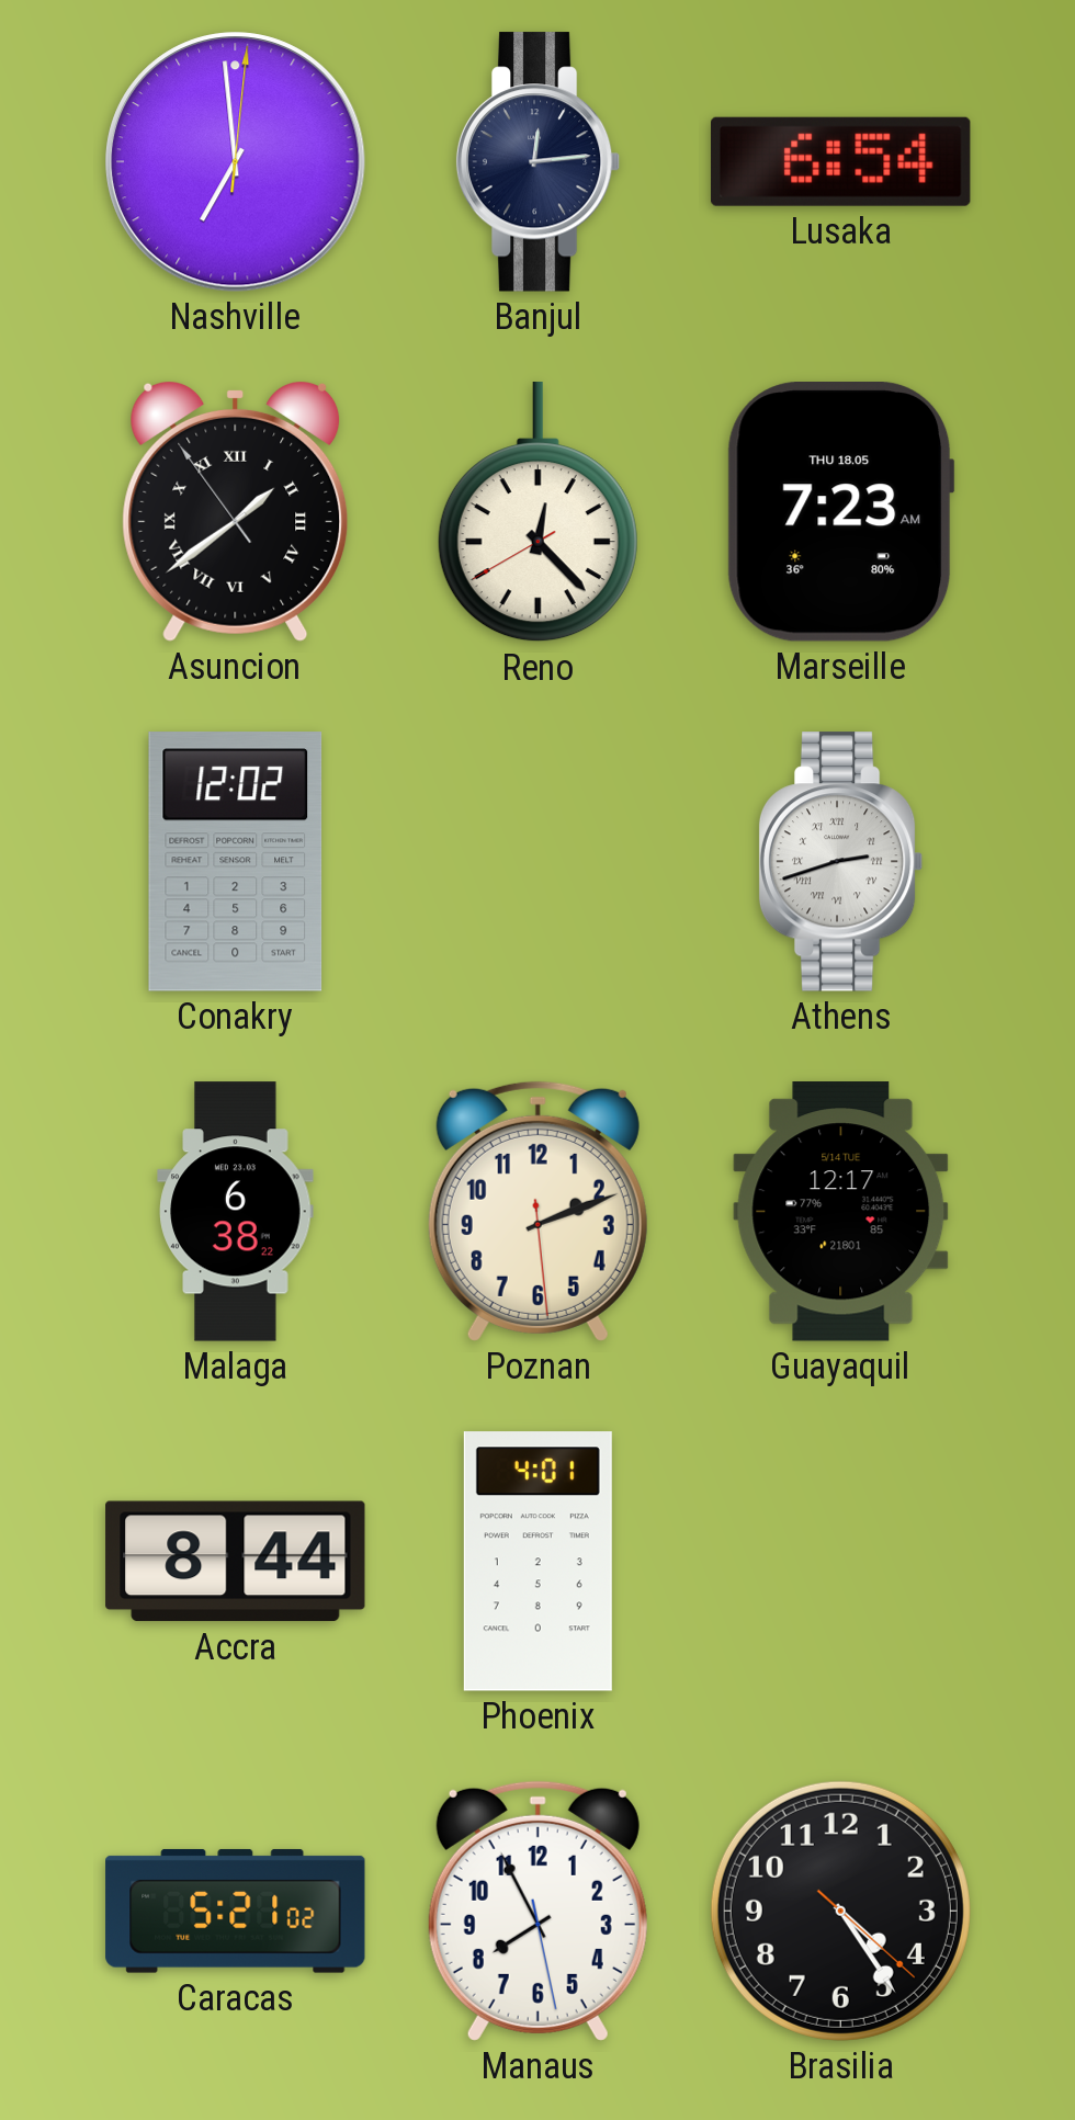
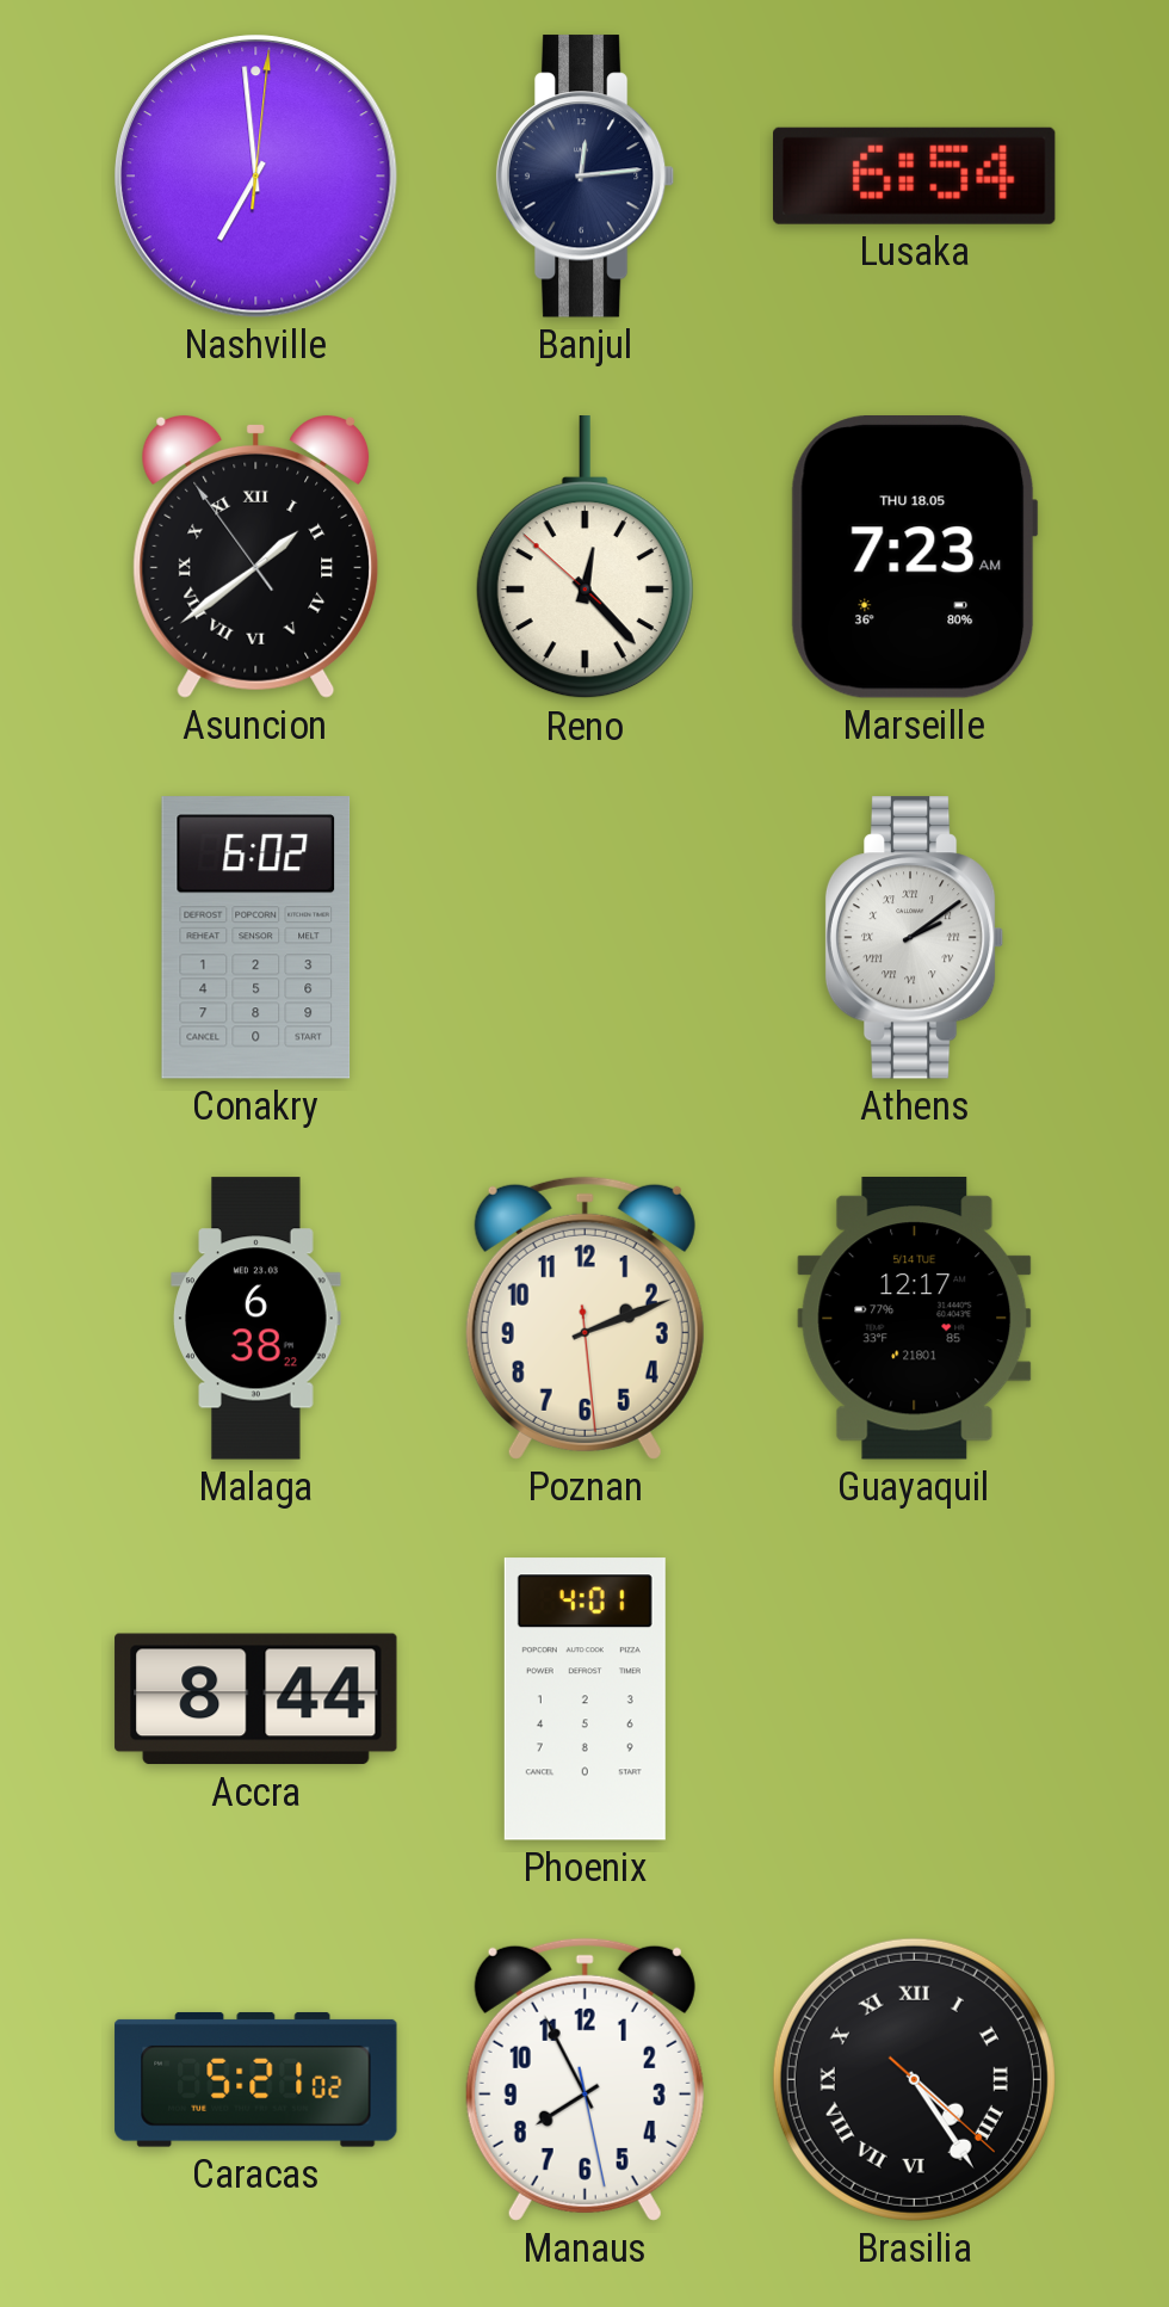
Reno: 12:22:40 -> 12:22:52
Conakry: 12:02 -> 6:02
Athens: 2:42 -> 2:09
Brasilia numerals: Arabic -> Roman
